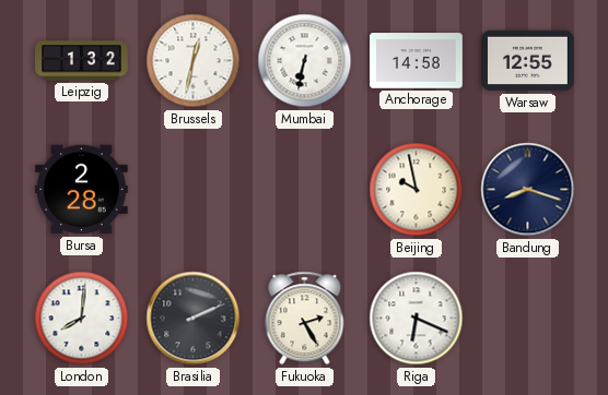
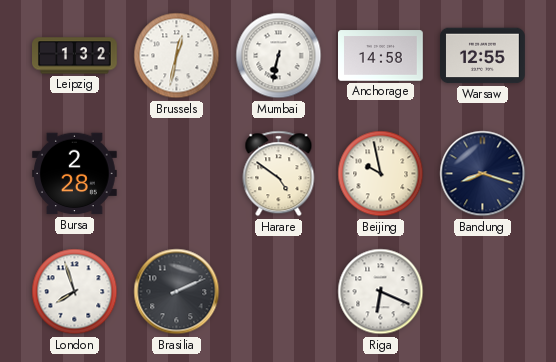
Harare: none -> 4:51
London: 8:01 -> 7:57
Fukuoka: 2:25 -> none
